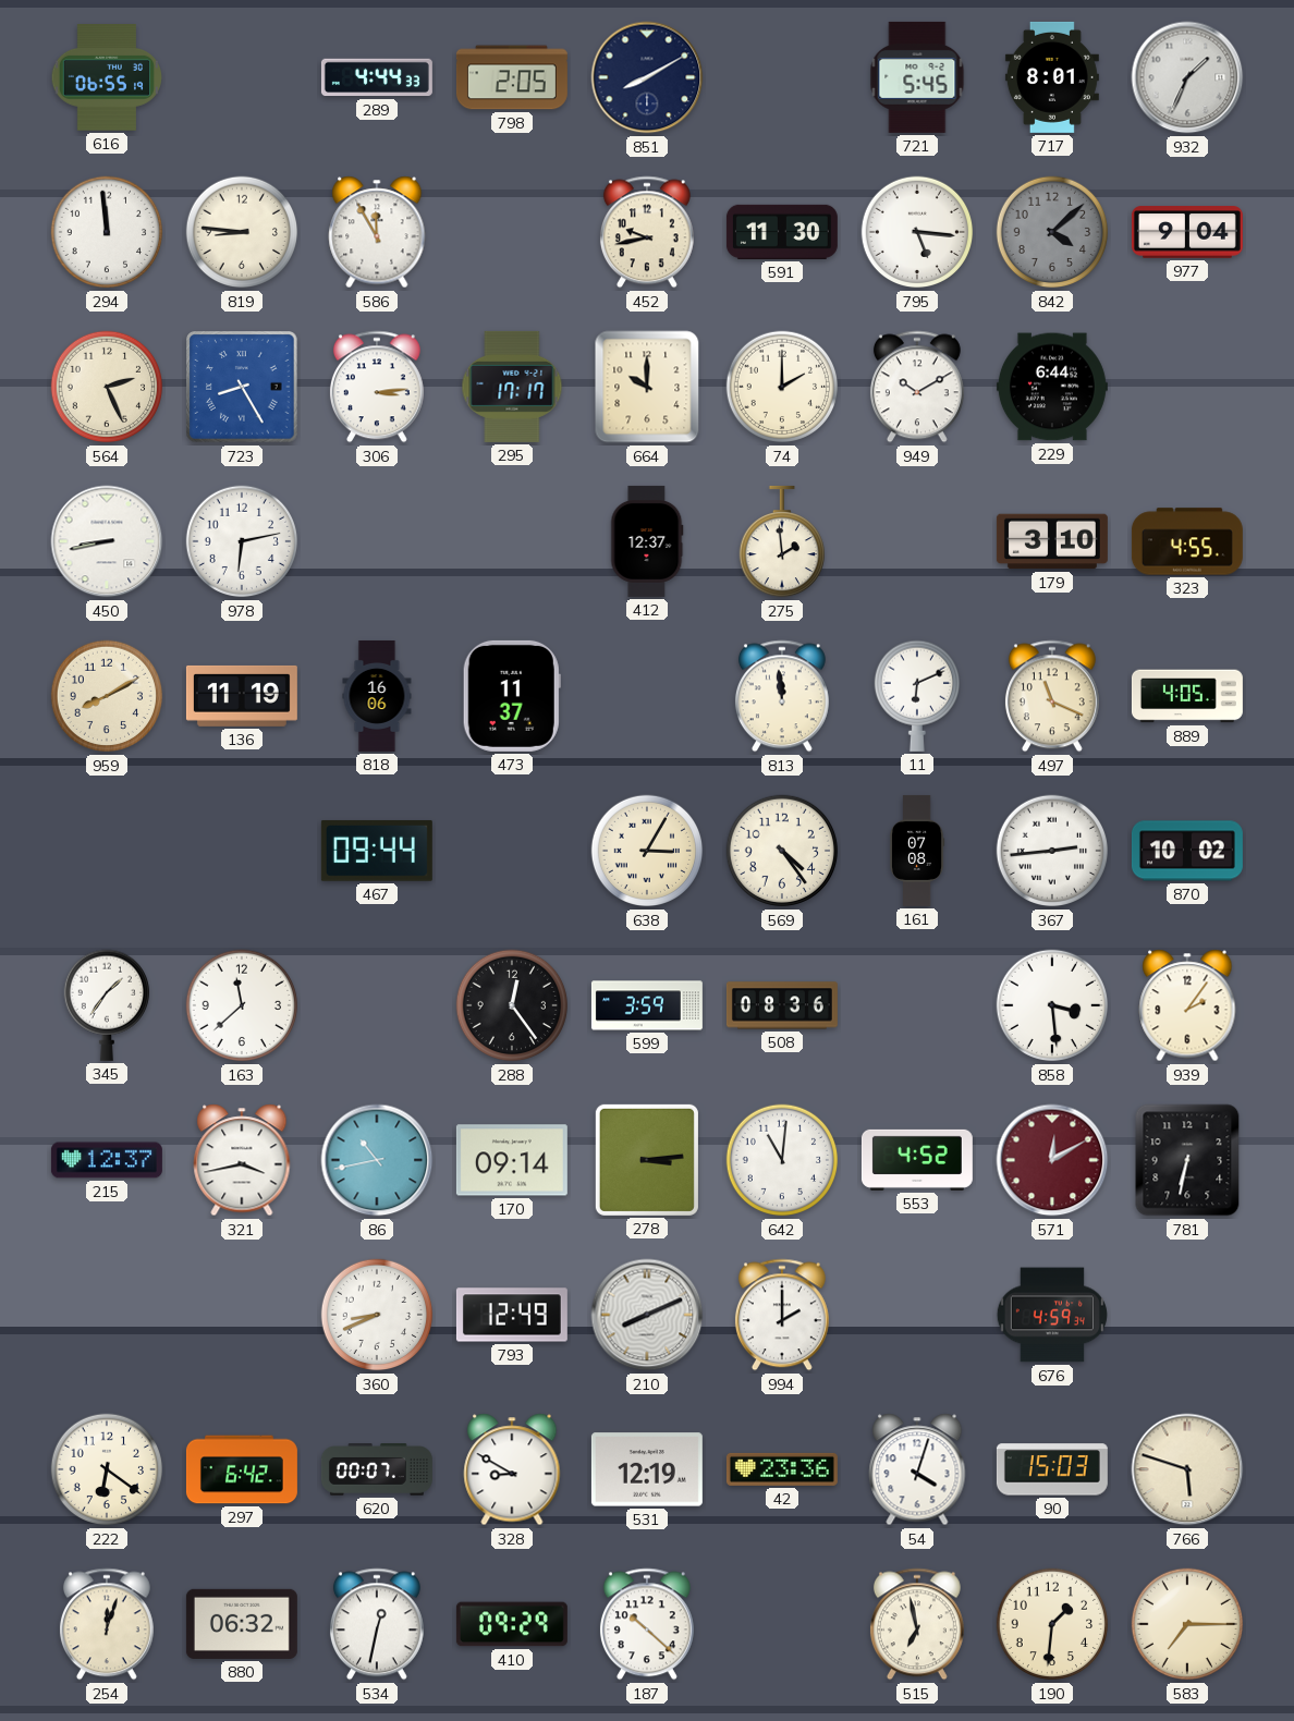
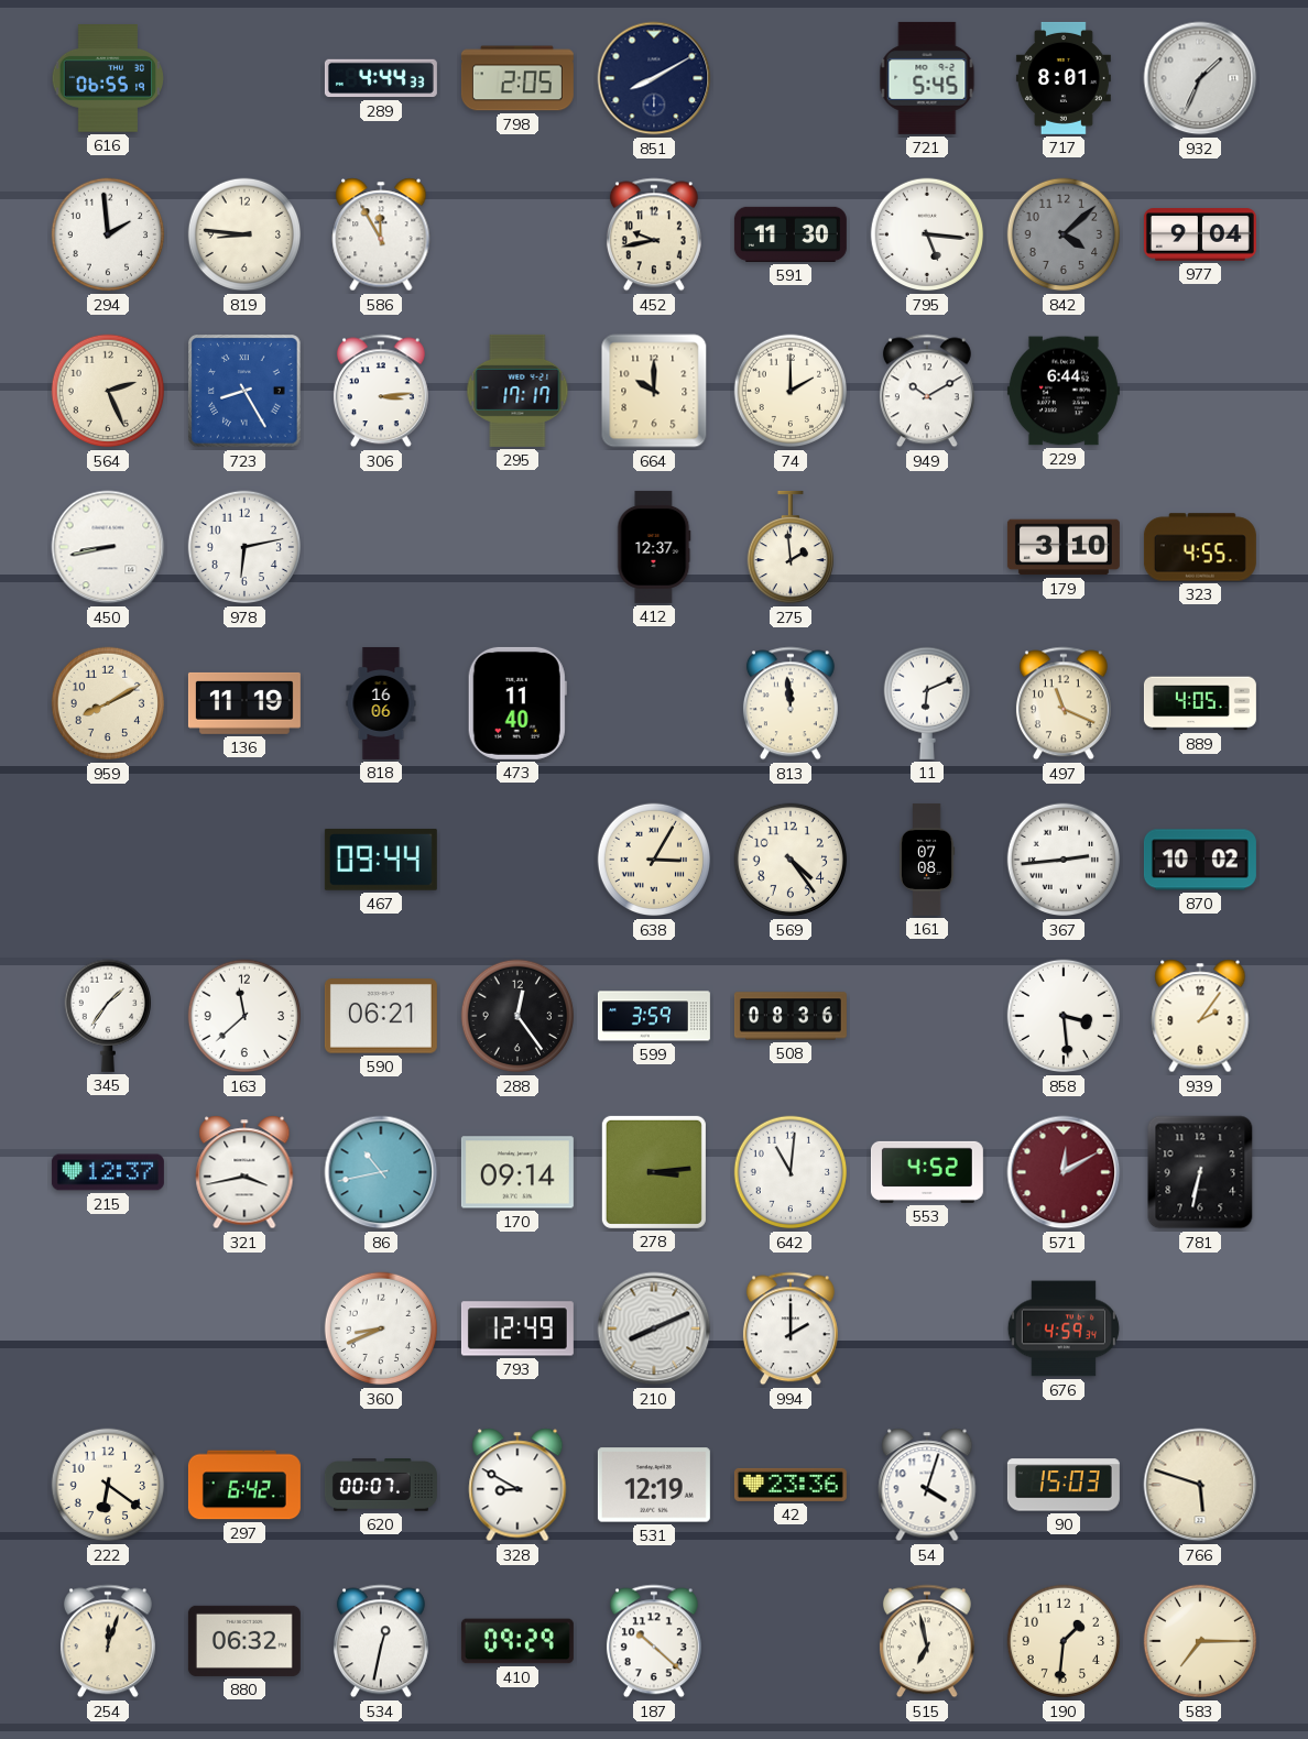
294: 11:59 -> 1:59
473: 11:37 -> 11:40
590: none -> 06:21
